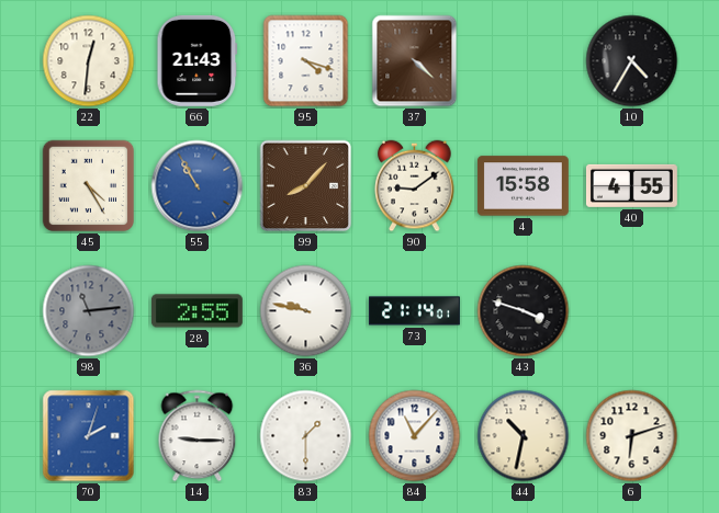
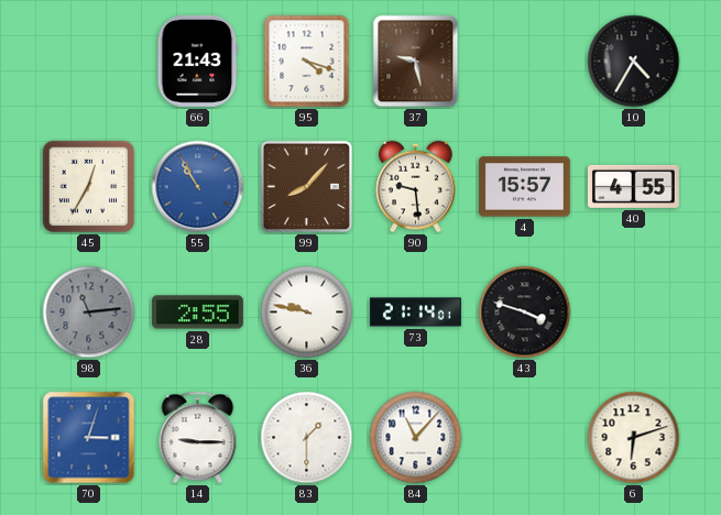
22: 12:31 -> none
37: 4:22 -> 9:28
45: 4:25 -> 12:35
90: 9:09 -> 9:29
4: 15:58 -> 15:57
70: 2:03 -> 3:03
44: 10:32 -> none
